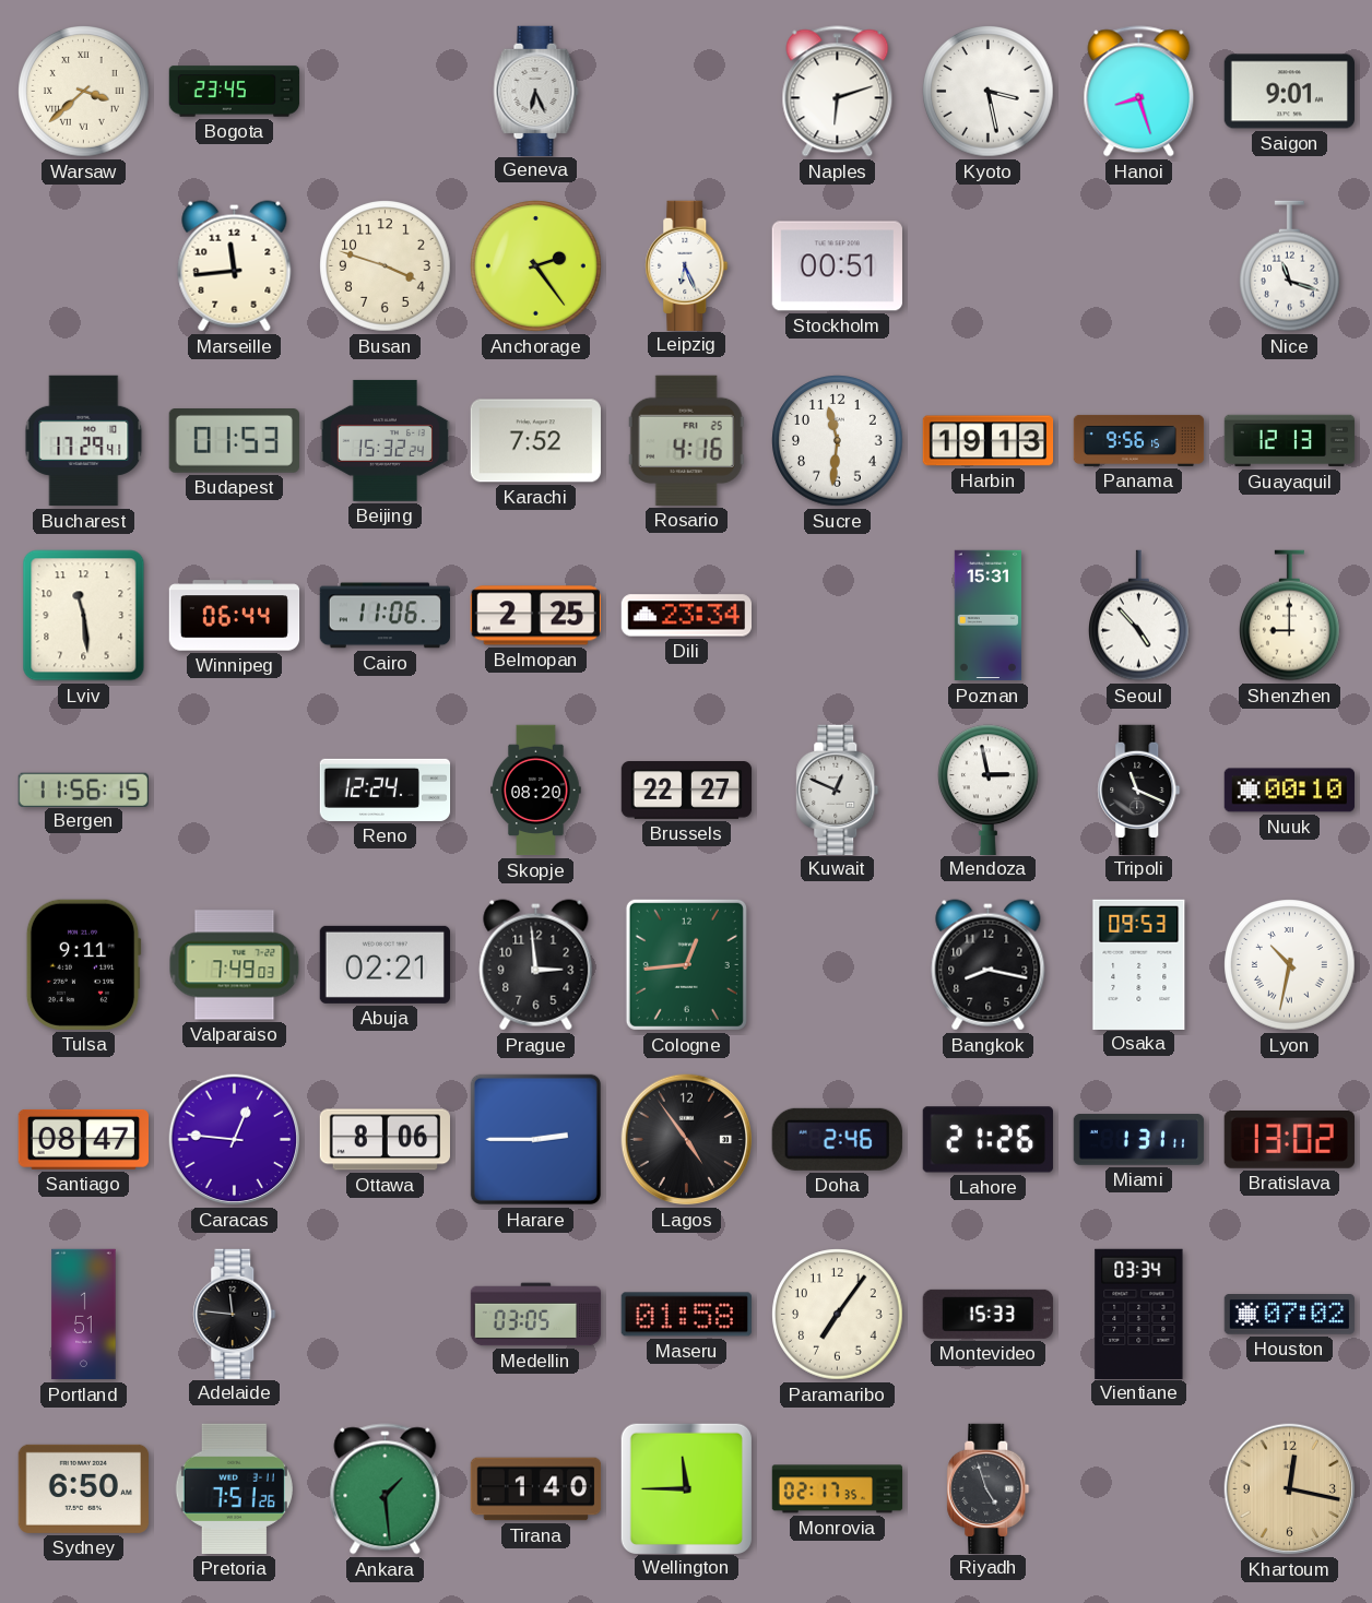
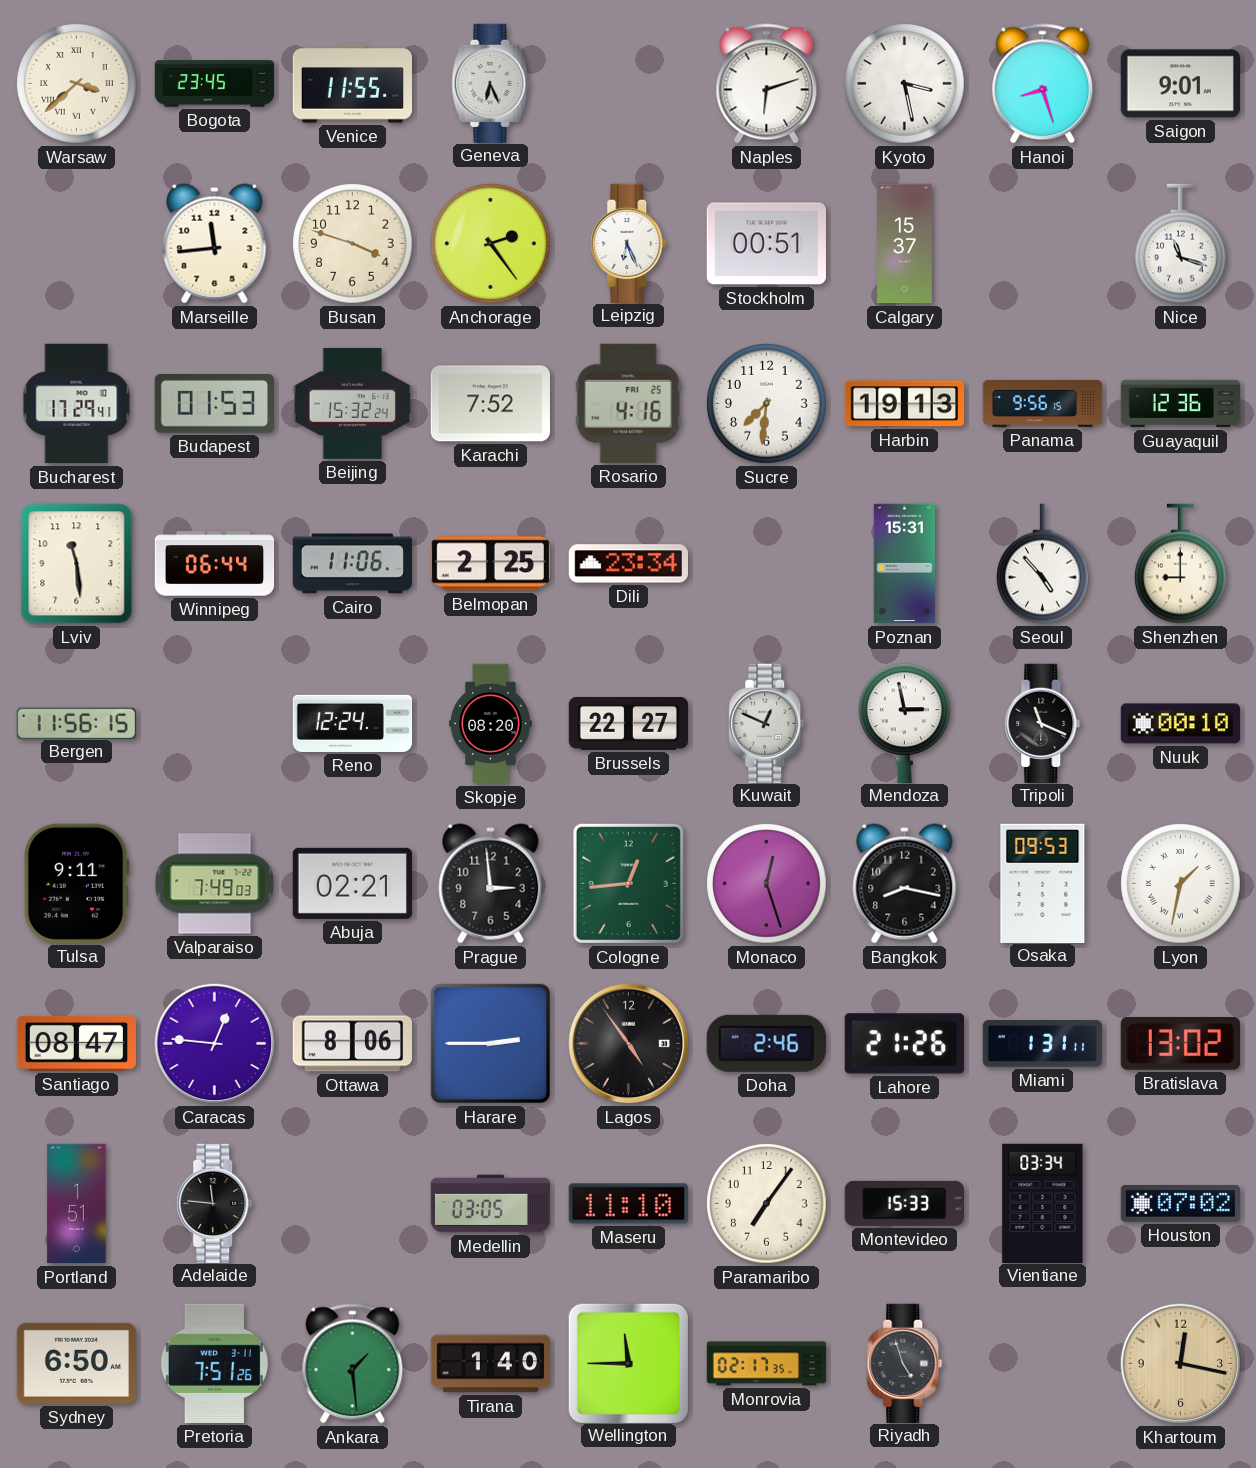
Venice: none -> 11:55
Calgary: none -> 15:37
Sucre: 11:31 -> 7:31
Guayaquil: 12:13 -> 12:36
Monaco: none -> 12:27
Lyon: 10:32 -> 1:32
Maseru: 01:58 -> 11:10
